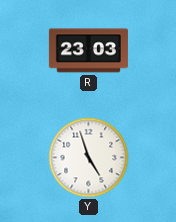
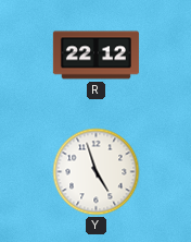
R: 23:03 -> 22:12
